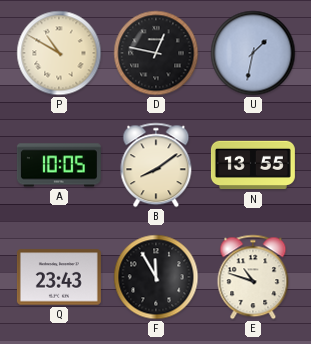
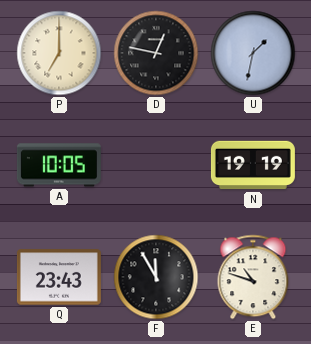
P: 10:50 -> 7:00
B: 8:09 -> none
N: 13:55 -> 19:19
